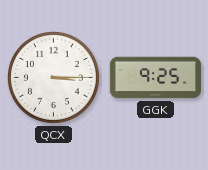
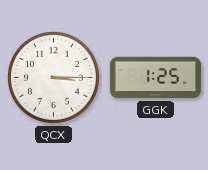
GGK: 9:25 -> 1:25
